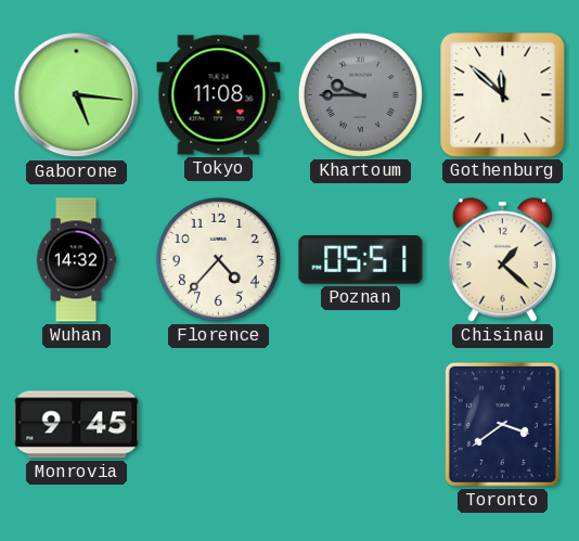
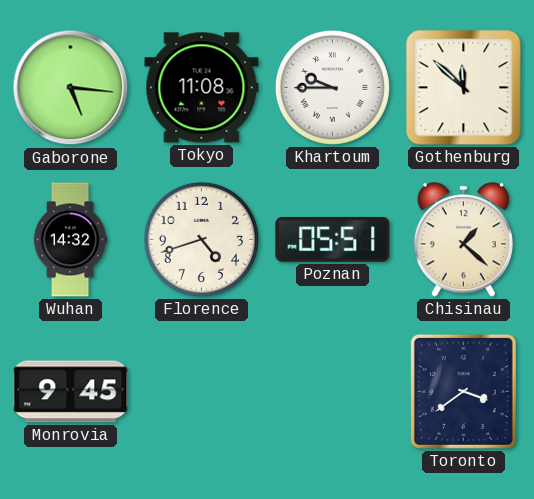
Khartoum dial: grey -> white
Florence: 4:37 -> 4:42
